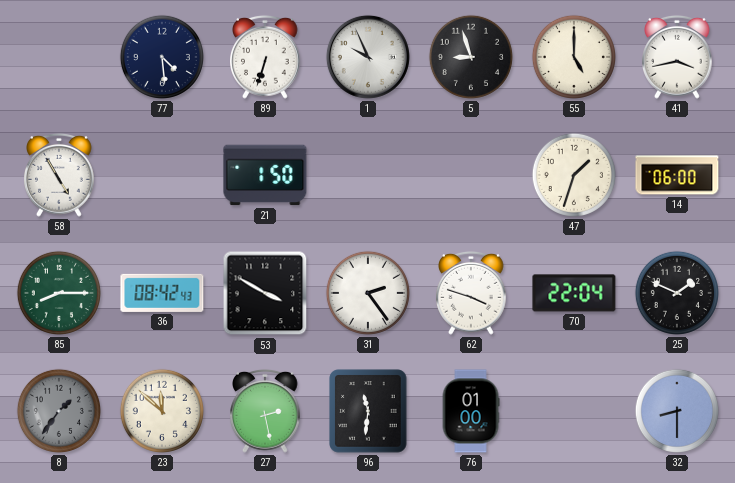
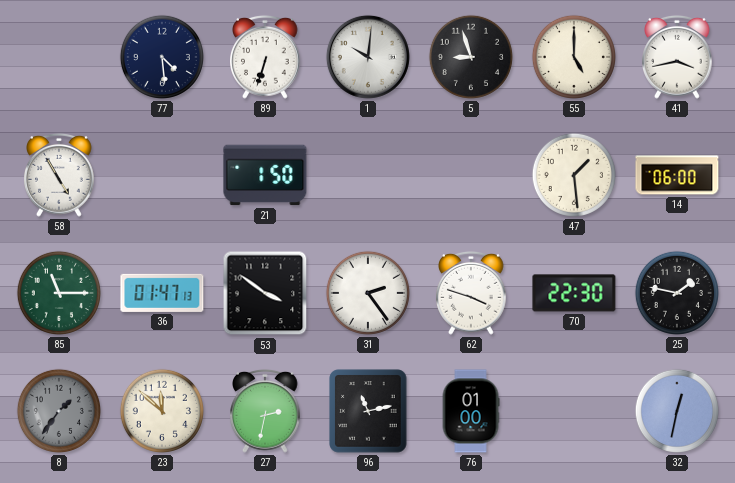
1: 9:56 -> 10:01
47: 1:33 -> 1:29
85: 8:15 -> 11:15
36: 08:42 -> 01:47
53: 3:50 -> 3:51
70: 22:04 -> 22:30
25: 1:49 -> 1:47
27: 2:28 -> 2:32
96: 11:31 -> 11:13
32: 8:30 -> 12:32
